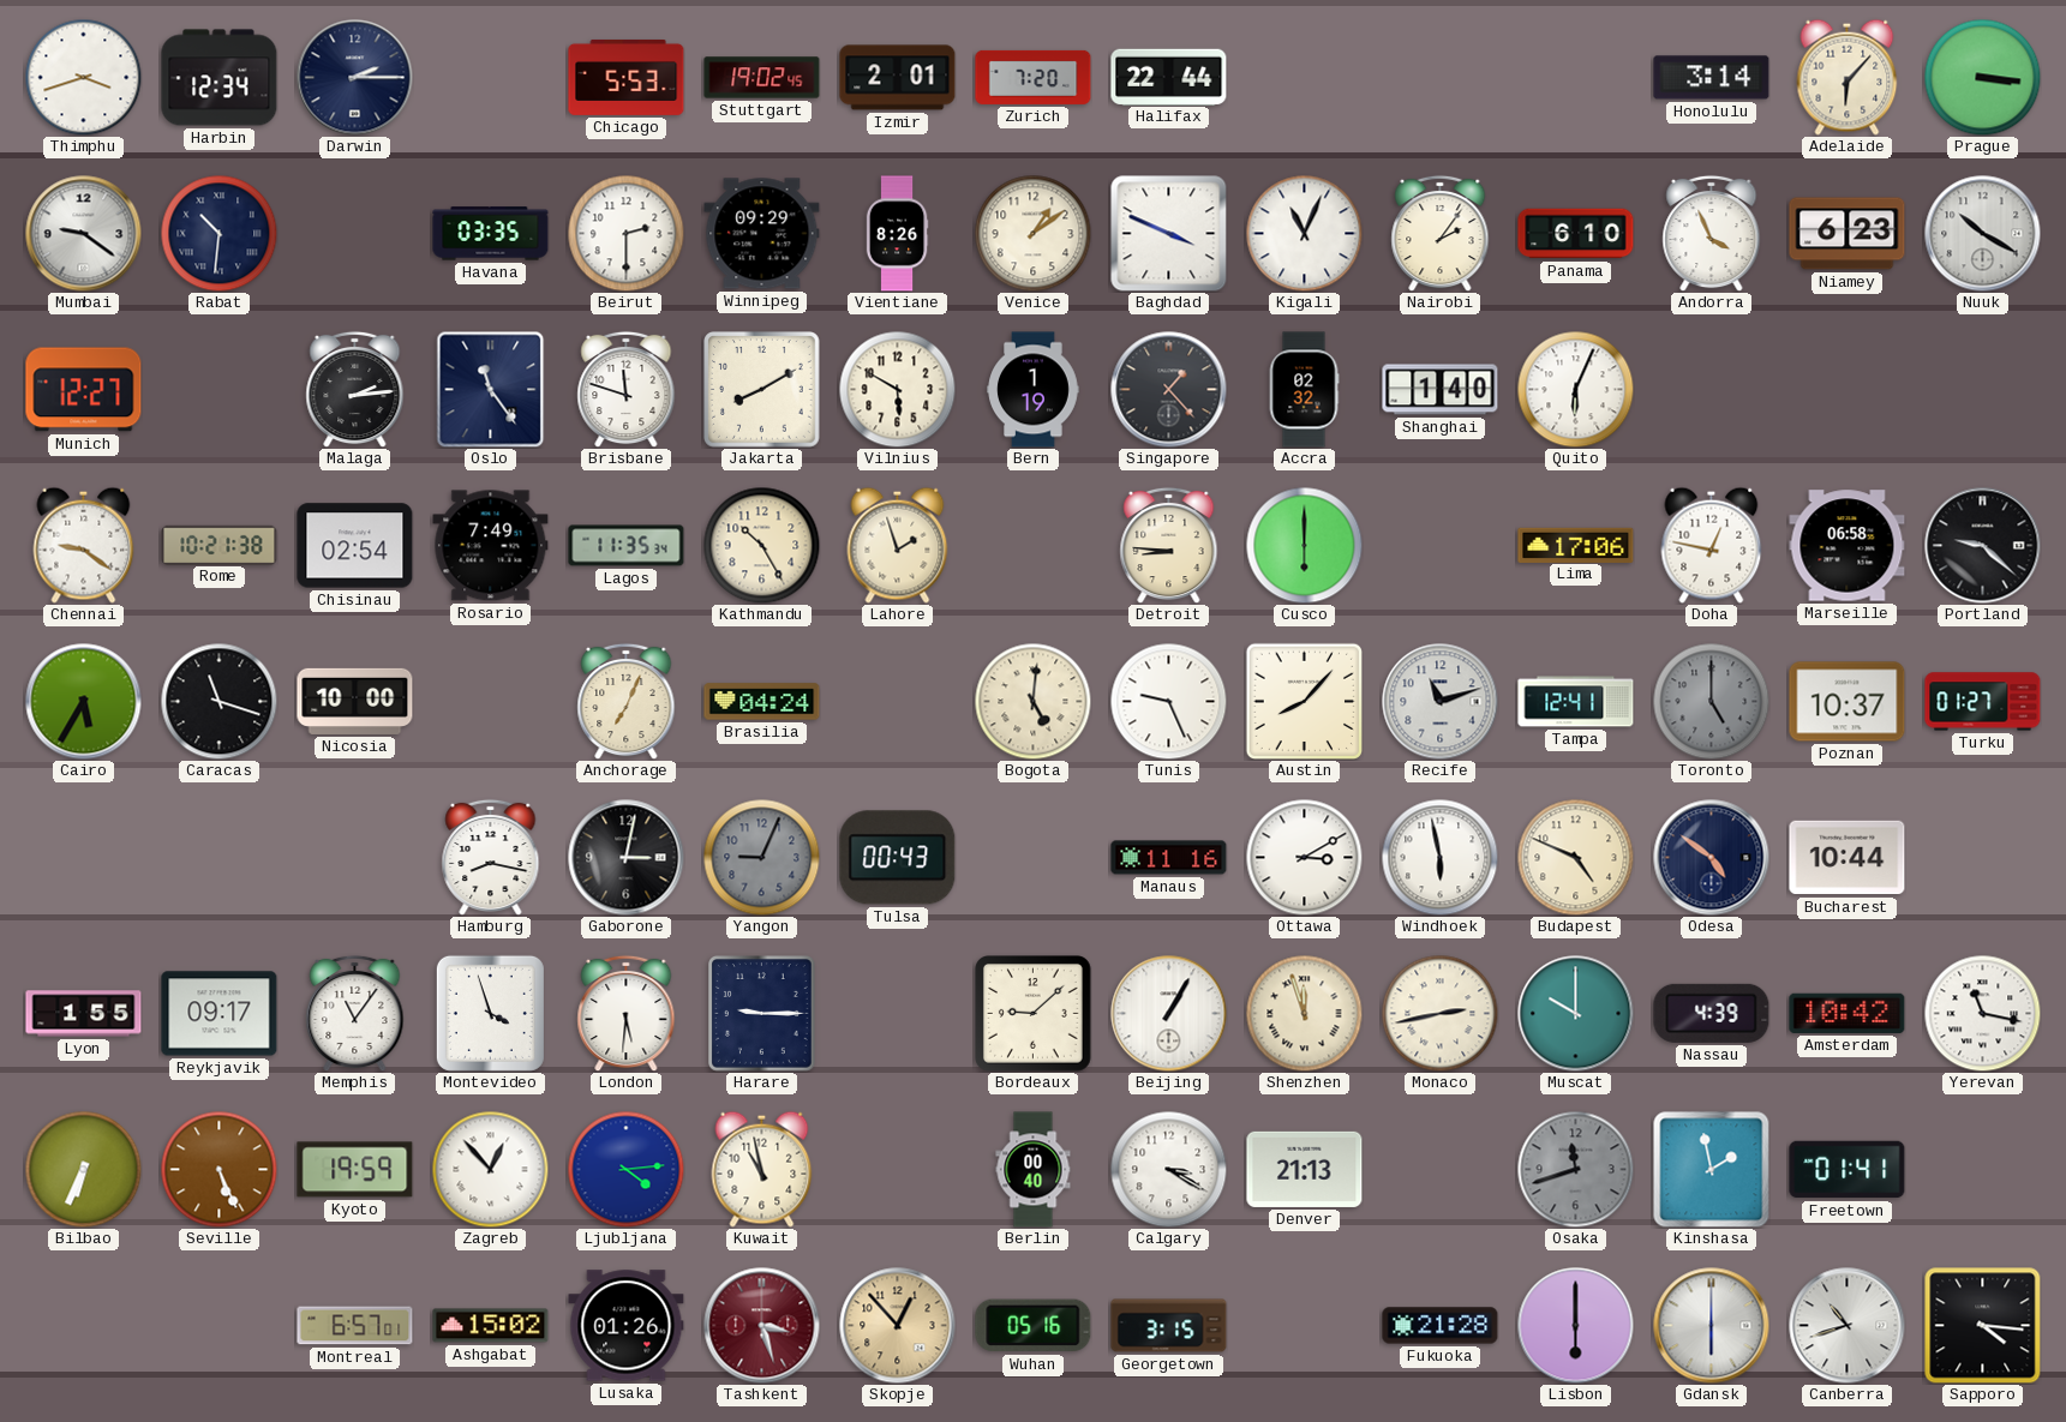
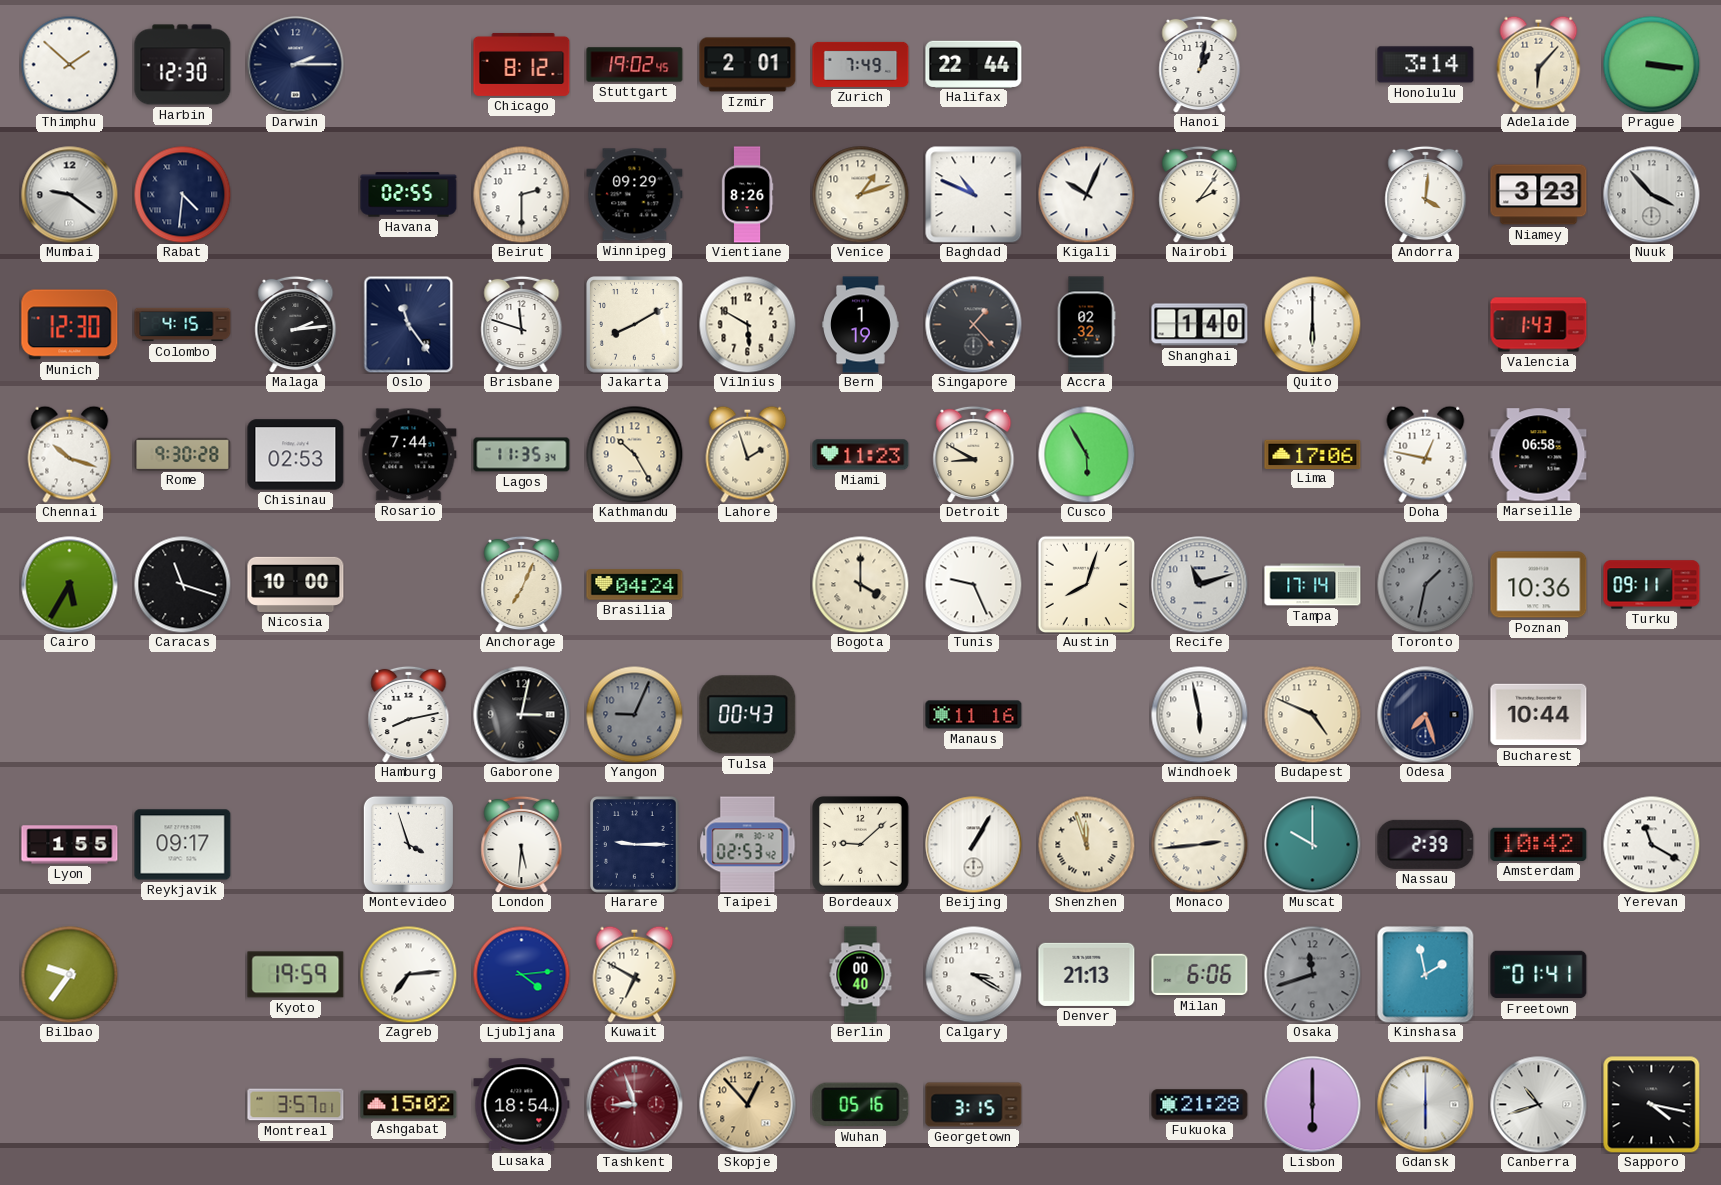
Thimphu: 3:42 -> 1:52
Harbin: 12:34 -> 12:30
Chicago: 5:53 -> 8:12
Zurich: 7:20 -> 7:49
Hanoi: none -> 1:02
Rabat: 10:31 -> 4:31
Havana: 03:35 -> 02:55
Venice: 1:09 -> 1:12
Baghdad: 3:49 -> 10:49
Kigali: 11:04 -> 10:04
Panama: 6:10 -> none
Andorra: 3:56 -> 4:01
Niamey: 6:23 -> 3:23
Nuuk: 10:20 -> 3:53
Munich: 12:27 -> 12:30
Colombo: none -> 4:15
Quito: 6:04 -> 6:00
Valencia: none -> 1:43
Chennai: 9:21 -> 10:18
Rome: 10:21 -> 9:30
Chisinau: 02:54 -> 02:53
Rosario: 7:49 -> 7:44
Miami: none -> 11:23
Detroit: 8:46 -> 8:50
Cusco: 6:00 -> 5:55
Portland: 9:22 -> none
Bogota: 5:01 -> 4:00
Austin: 8:07 -> 8:03
Tampa: 12:41 -> 17:14
Toronto: 5:00 -> 1:32
Poznan: 10:37 -> 10:36
Turku: 01:27 -> 09:11
Hamburg: 8:17 -> 8:13
Ottawa: 3:10 -> none
Odesa: 4:51 -> 7:27
Memphis: 11:06 -> none
Taipei: none -> 02:53
Monaco: 2:43 -> 2:44
Nassau: 4:39 -> 2:39
Yerevan: 11:17 -> 11:20
Bilbao: 6:34 -> 9:36
Seville: 5:26 -> none
Zagreb: 12:53 -> 7:14
Kuwait: 10:58 -> 6:50
Milan: none -> 6:06
Montreal: 6:57 -> 3:57
Lusaka: 01:26 -> 18:54
Tashkent: 3:27 -> 8:57
Sapporo: 4:16 -> 4:17
